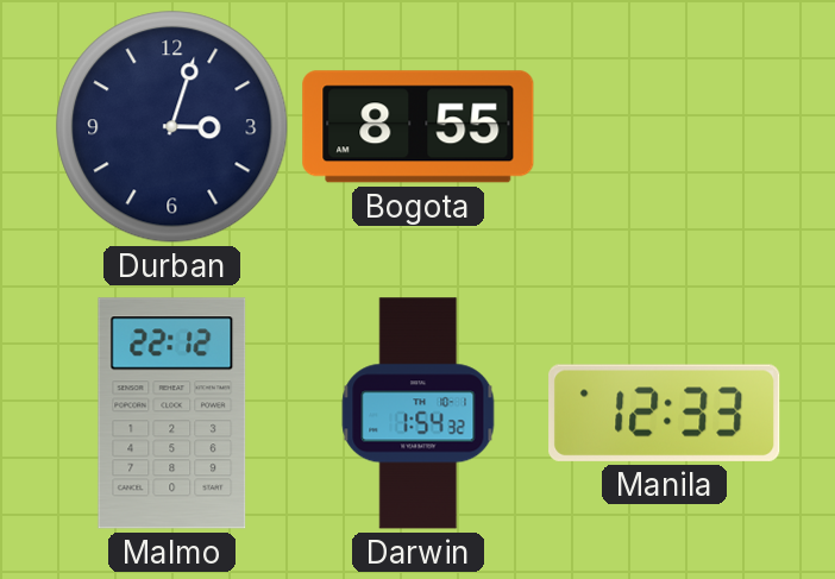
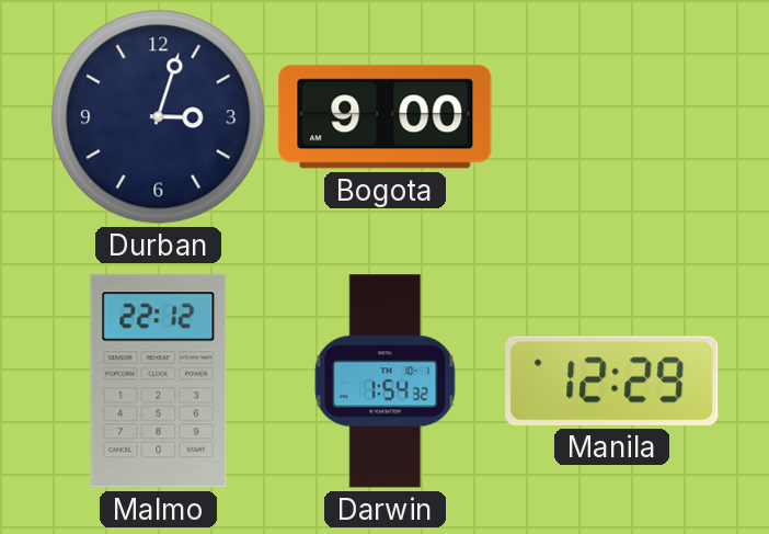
Bogota: 8:55 -> 9:00
Manila: 12:33 -> 12:29
